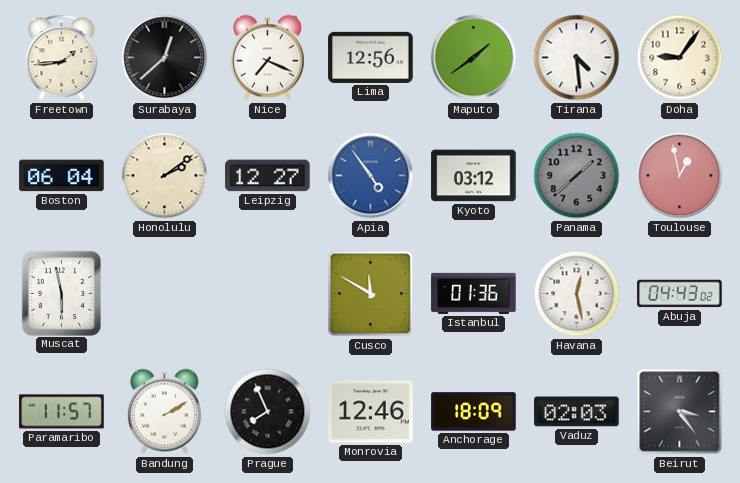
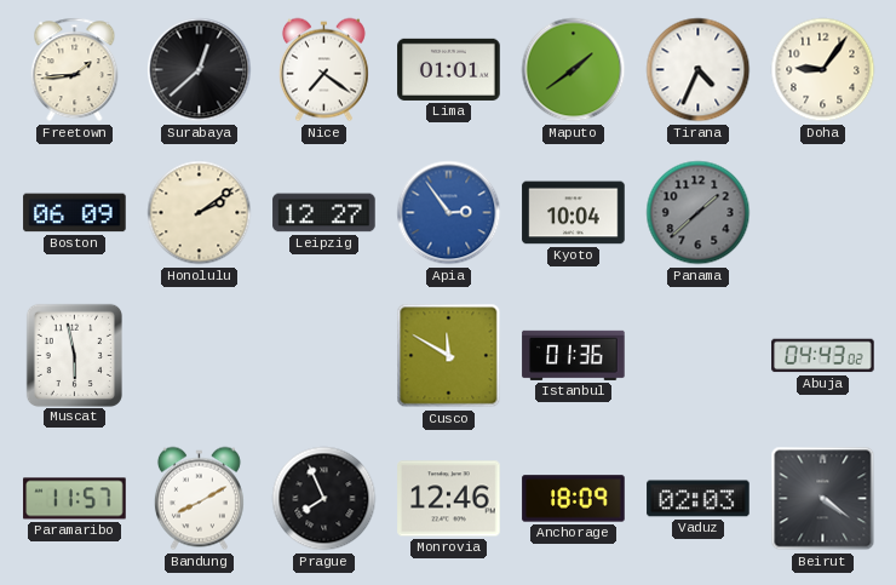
Nice: 7:19 -> 7:21
Lima: 12:56 -> 01:01
Tirana: 4:29 -> 4:34
Boston: 06:04 -> 06:09
Apia: 4:54 -> 2:54
Kyoto: 03:12 -> 10:04
Toulouse: 12:58 -> none
Havana: 12:28 -> none
Bandung: 2:10 -> 8:10
Beirut: 3:24 -> 4:21
